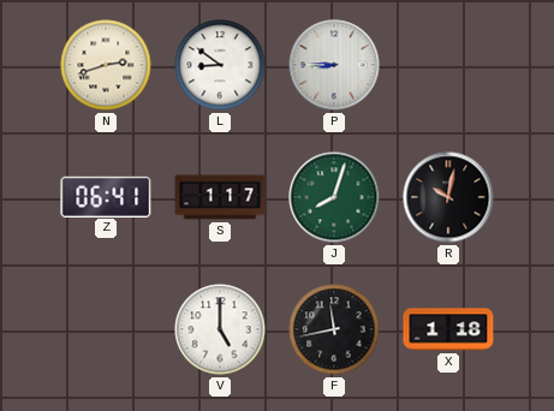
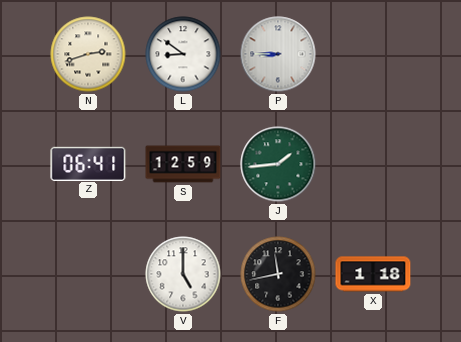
S: 1:17 -> 12:59
J: 8:03 -> 1:44
R: 10:02 -> none
